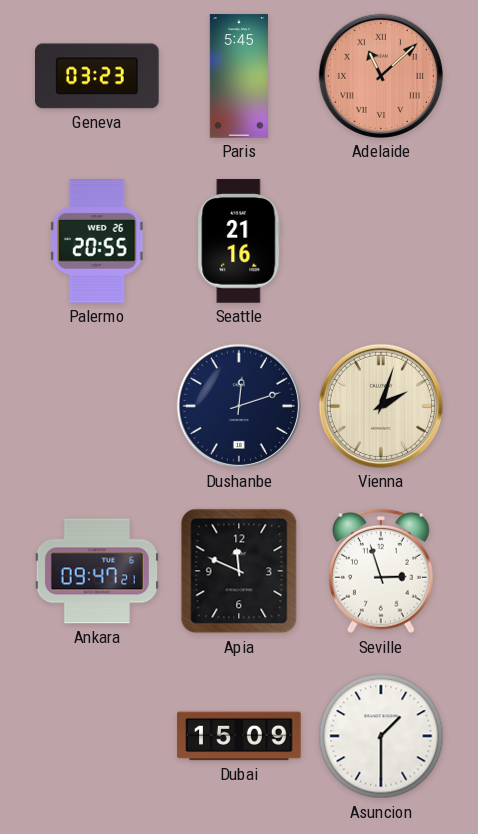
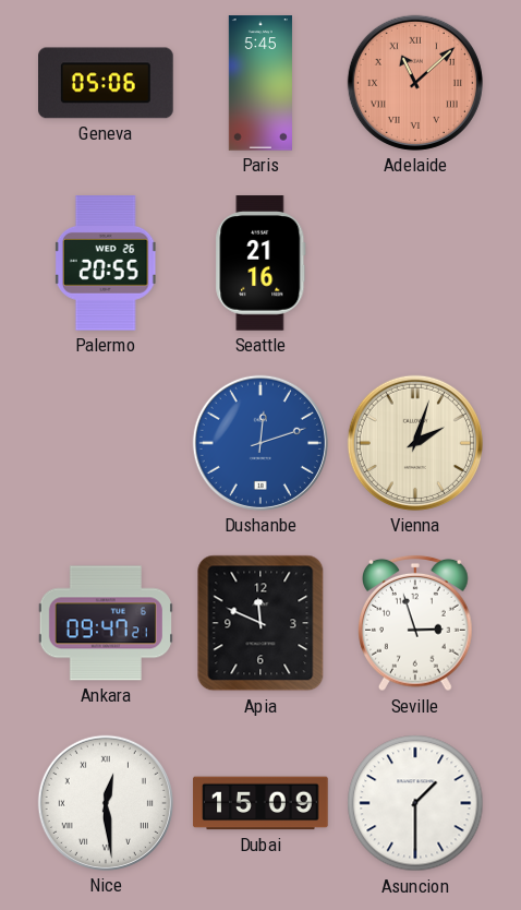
Geneva: 03:23 -> 05:06
Dushanbe dial: navy -> blue
Nice: none -> 12:29
